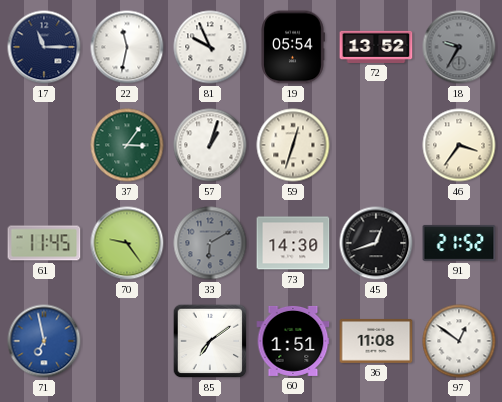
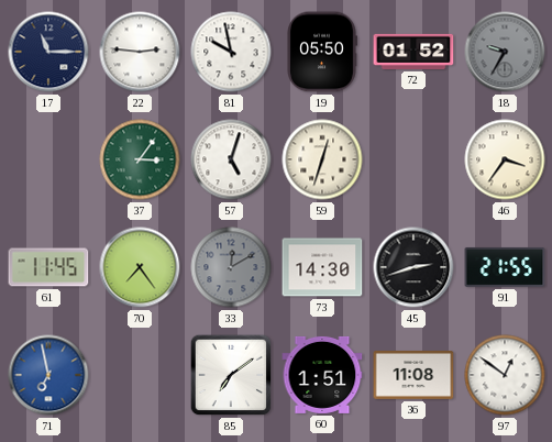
22: 11:32 -> 2:46
81: 9:56 -> 9:58
19: 05:54 -> 05:50
72: 13:52 -> 01:52
57: 1:03 -> 5:03
70: 9:24 -> 7:24
33: 6:10 -> 12:10
45: 12:42 -> 2:42
91: 21:52 -> 21:55
